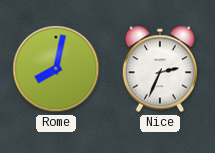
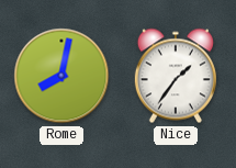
Nice: 2:34 -> 1:36
